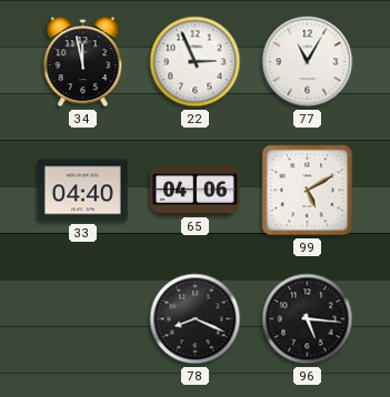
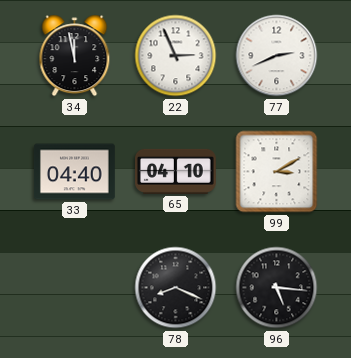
77: 11:05 -> 2:41
65: 04:06 -> 04:10
99: 5:10 -> 3:10
